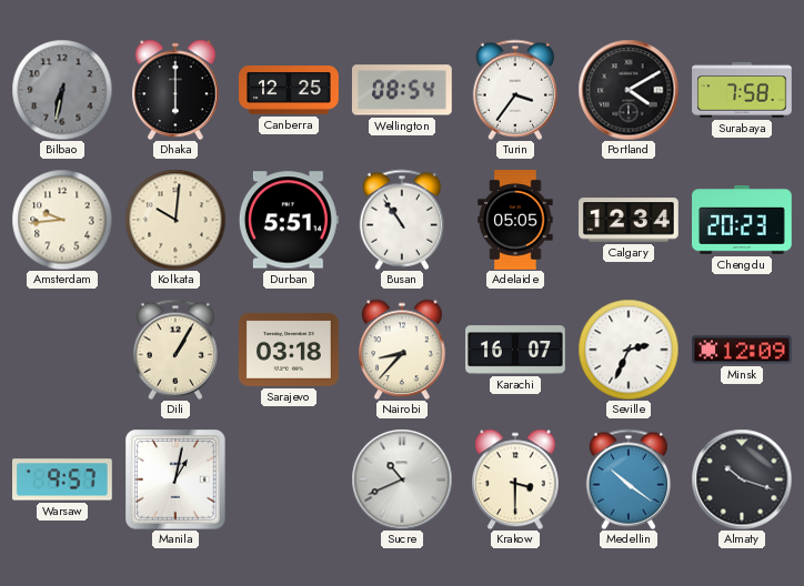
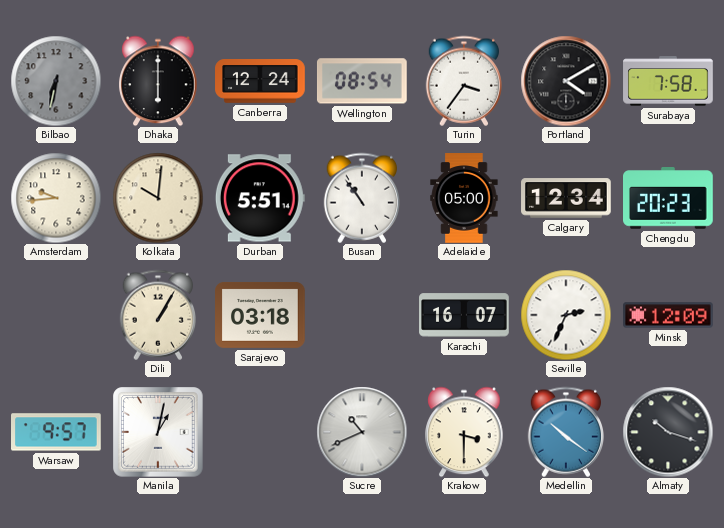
Canberra: 12:25 -> 12:24
Adelaide: 05:05 -> 05:00
Nairobi: 8:37 -> none
